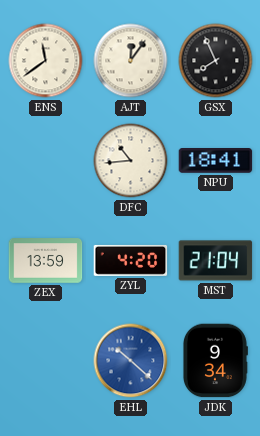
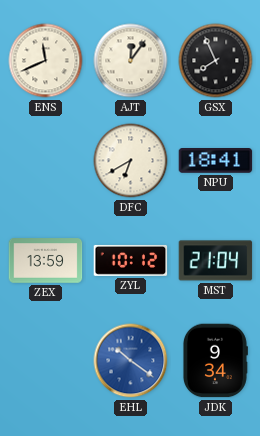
ENS: 11:39 -> 11:41
DFC: 10:44 -> 6:40
ZYL: 4:20 -> 10:12
EHL: 10:22 -> 10:21
